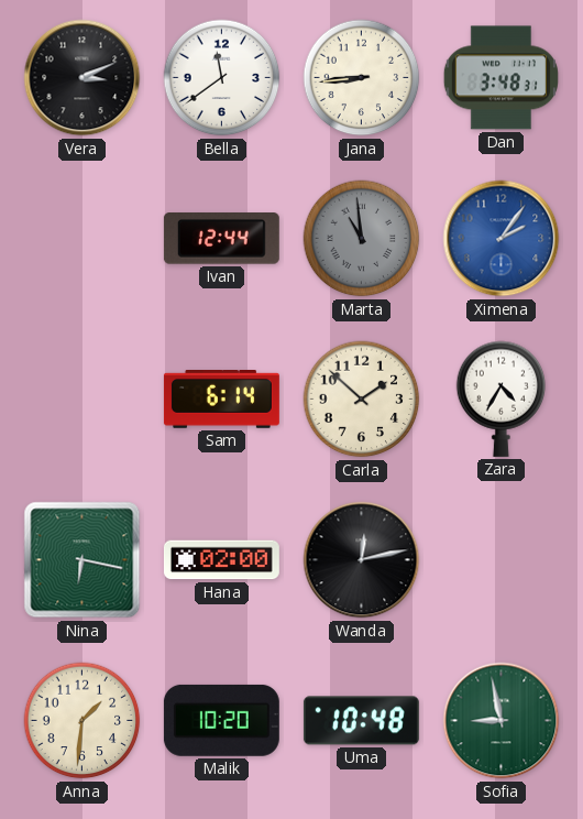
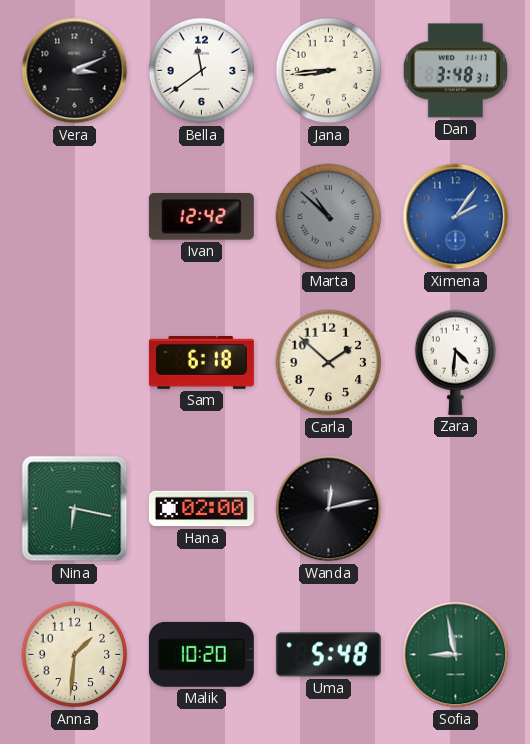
Ivan: 12:44 -> 12:42
Marta: 10:59 -> 10:52
Sam: 6:14 -> 6:18
Zara: 4:35 -> 4:31
Uma: 10:48 -> 5:48
